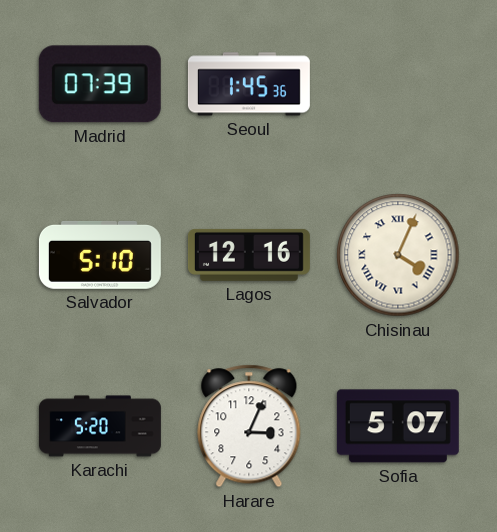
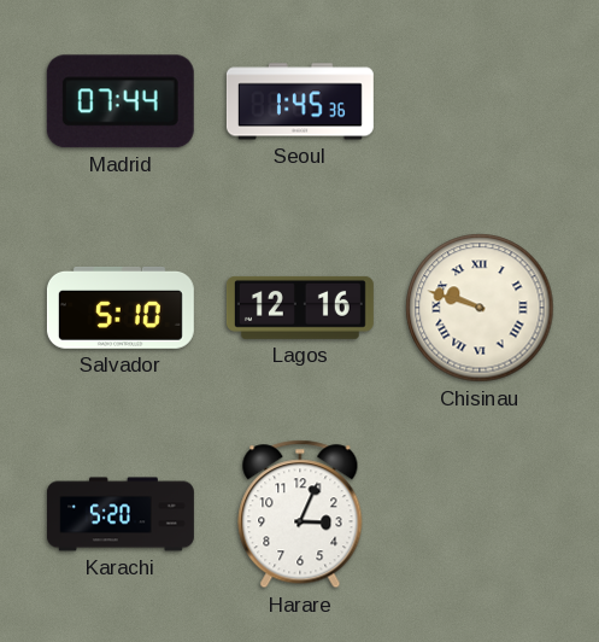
Madrid: 07:39 -> 07:44
Chisinau: 4:04 -> 9:48
Sofia: 5:07 -> none
